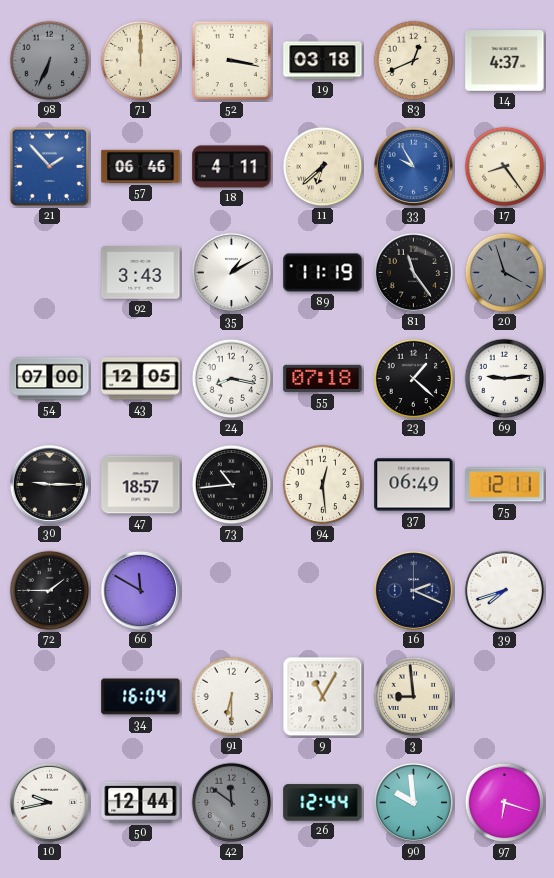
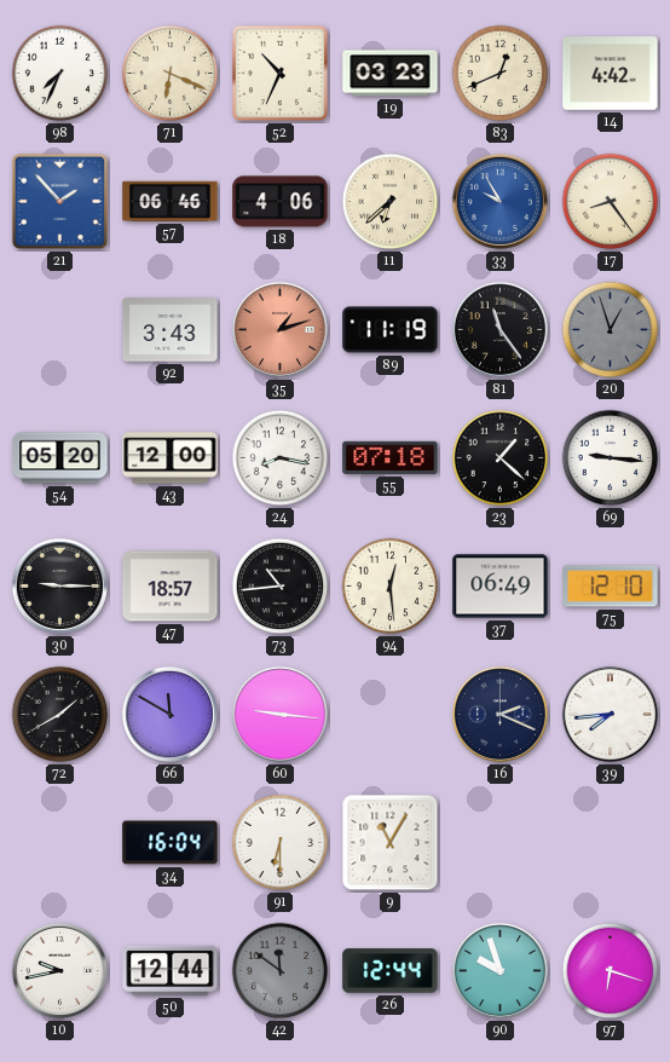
98: 6:34 -> 7:34
98 dial: grey -> white
71: 12:00 -> 6:19
52: 3:17 -> 10:34
19: 03:18 -> 03:23
14: 4:37 -> 4:42
18: 4:11 -> 4:06
35: 1:10 -> 1:12
35 dial: white -> salmon
20: 3:57 -> 12:57
54: 07:00 -> 05:20
43: 12:05 -> 12:00
69: 9:14 -> 9:16
75: 12:11 -> 12:10
72: 1:45 -> 1:40
60: none -> 9:16
39: 7:42 -> 7:44
3: 8:59 -> none
90: 9:59 -> 9:57
